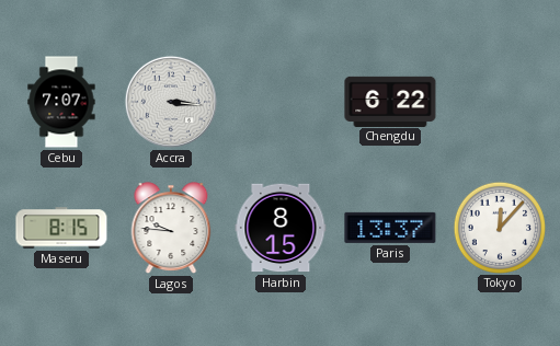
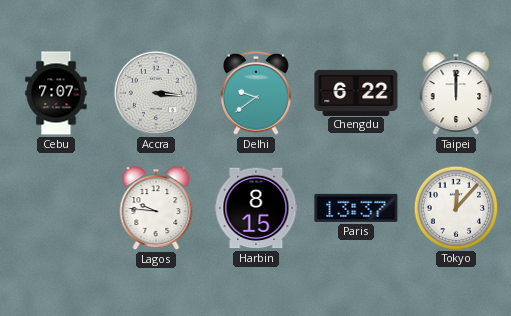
Delhi: none -> 9:39
Taipei: none -> 12:00
Maseru: 8:15 -> none
